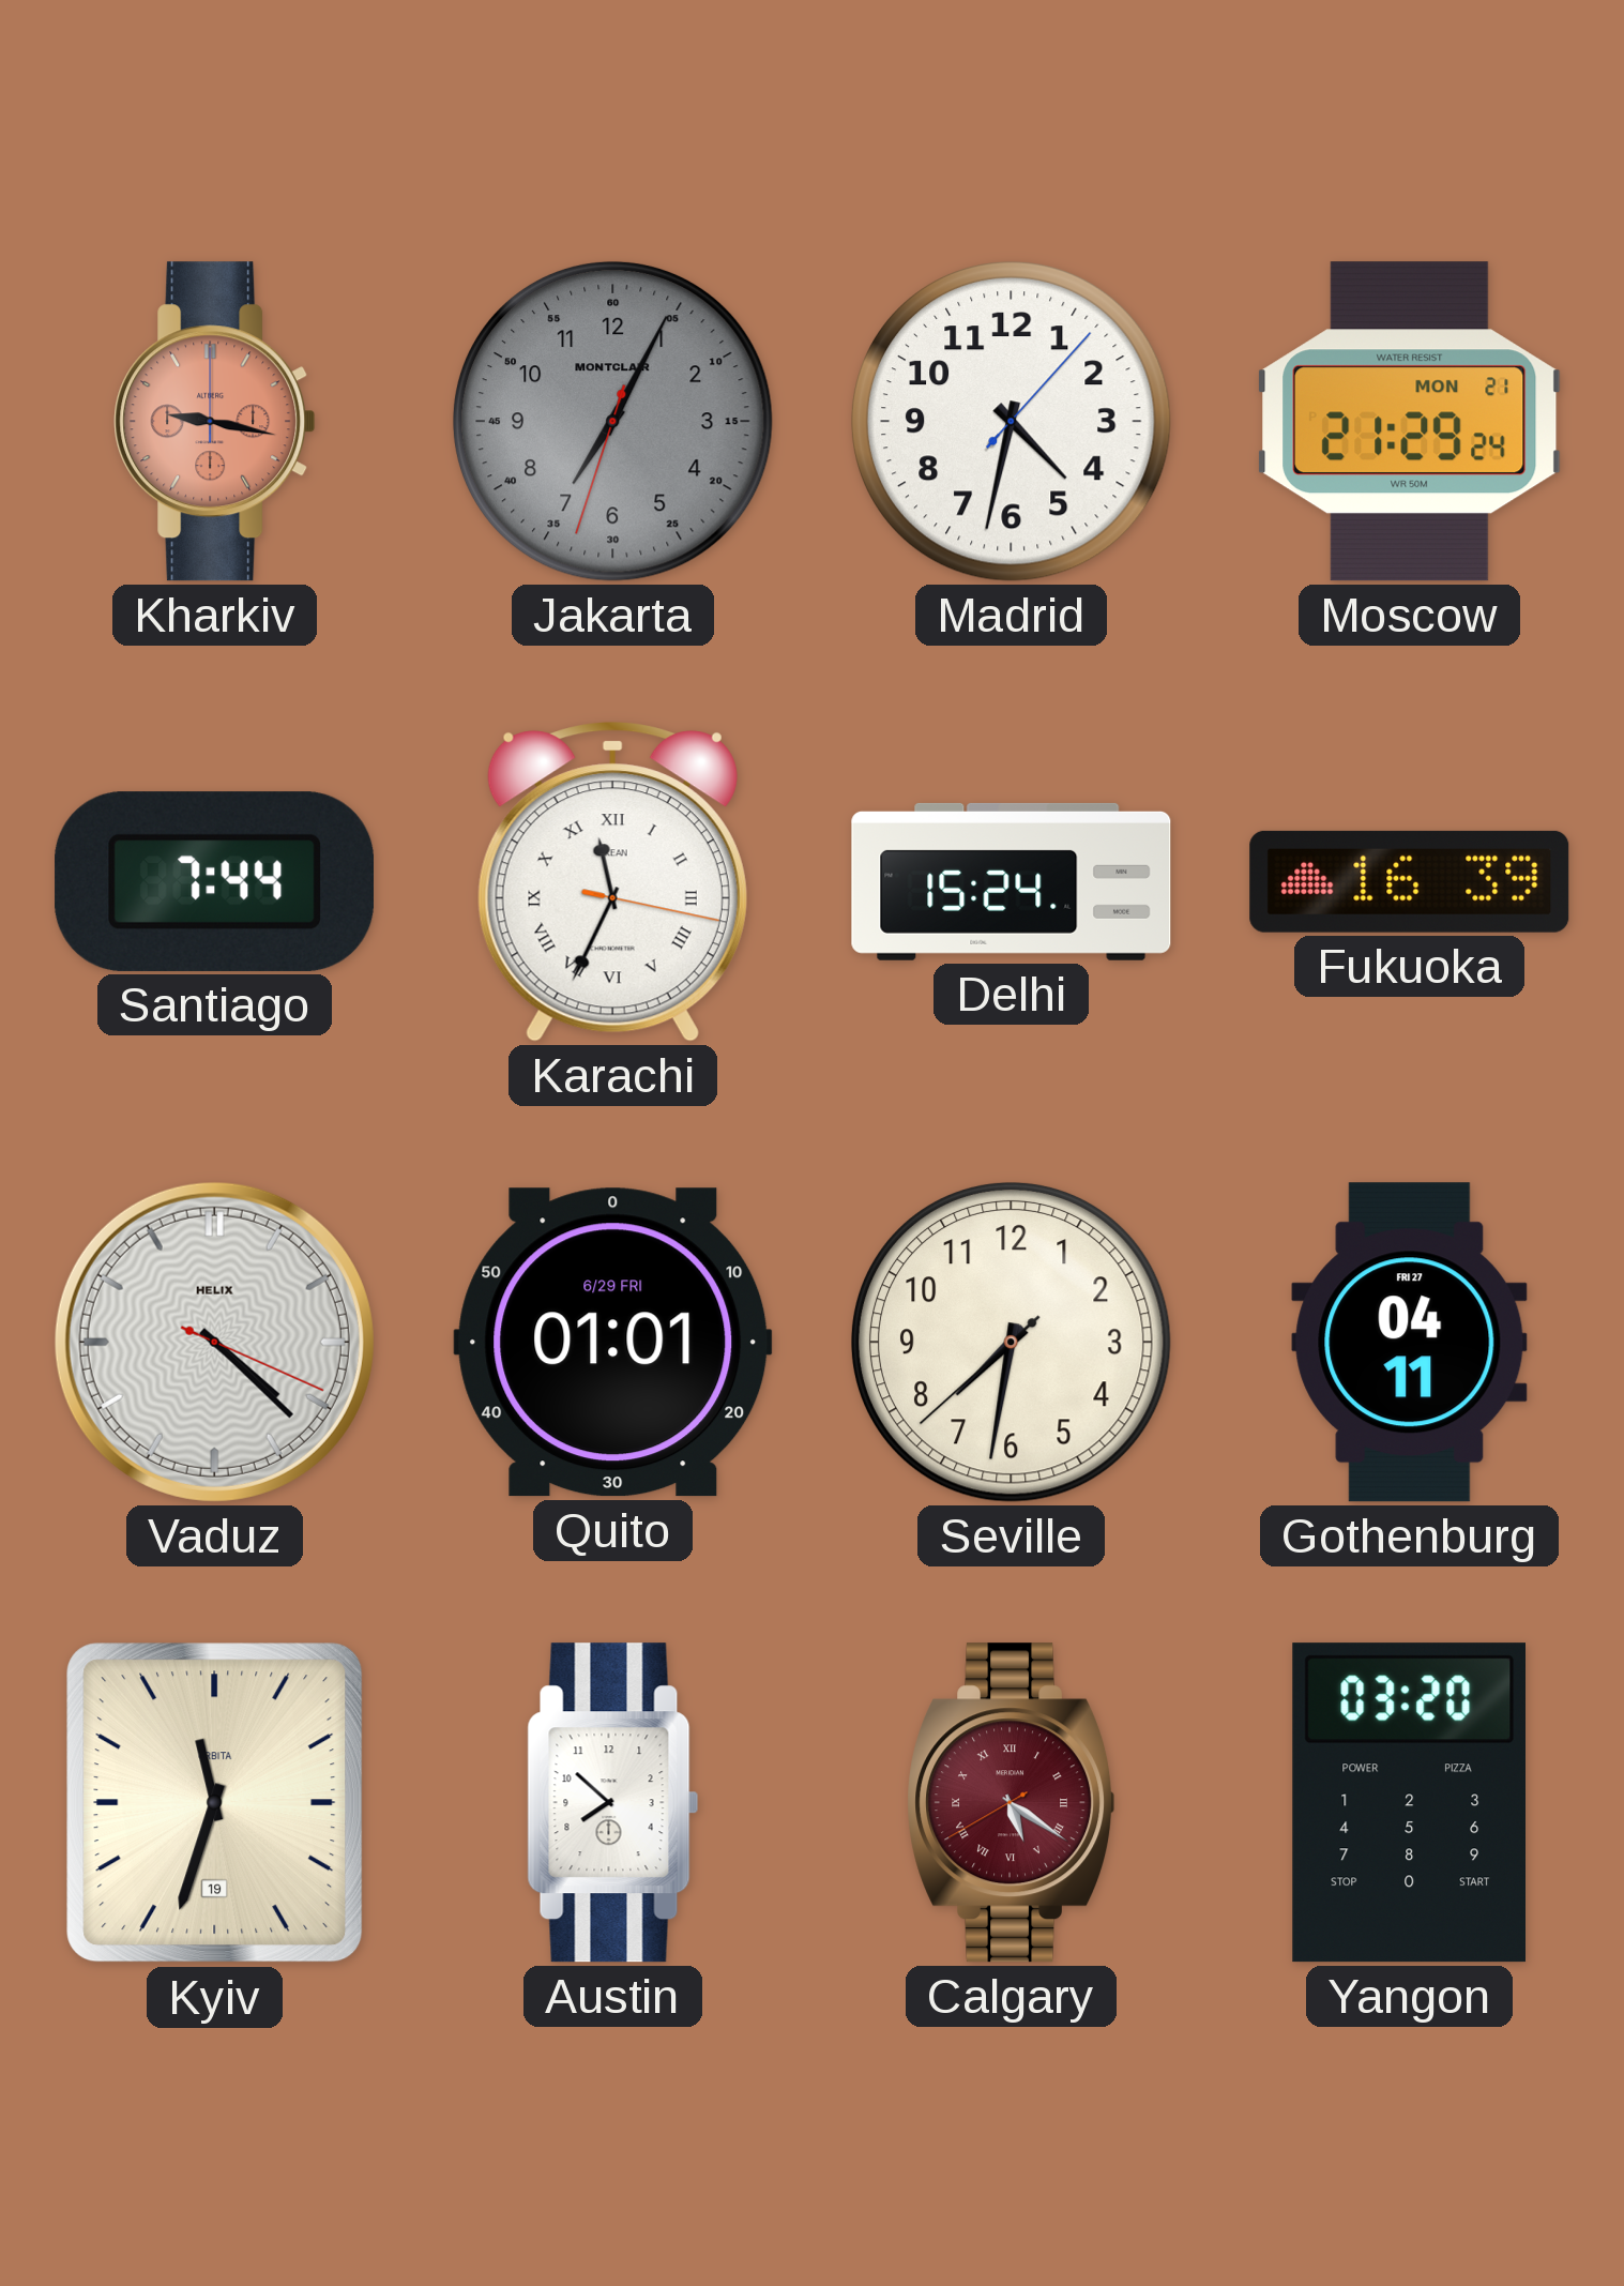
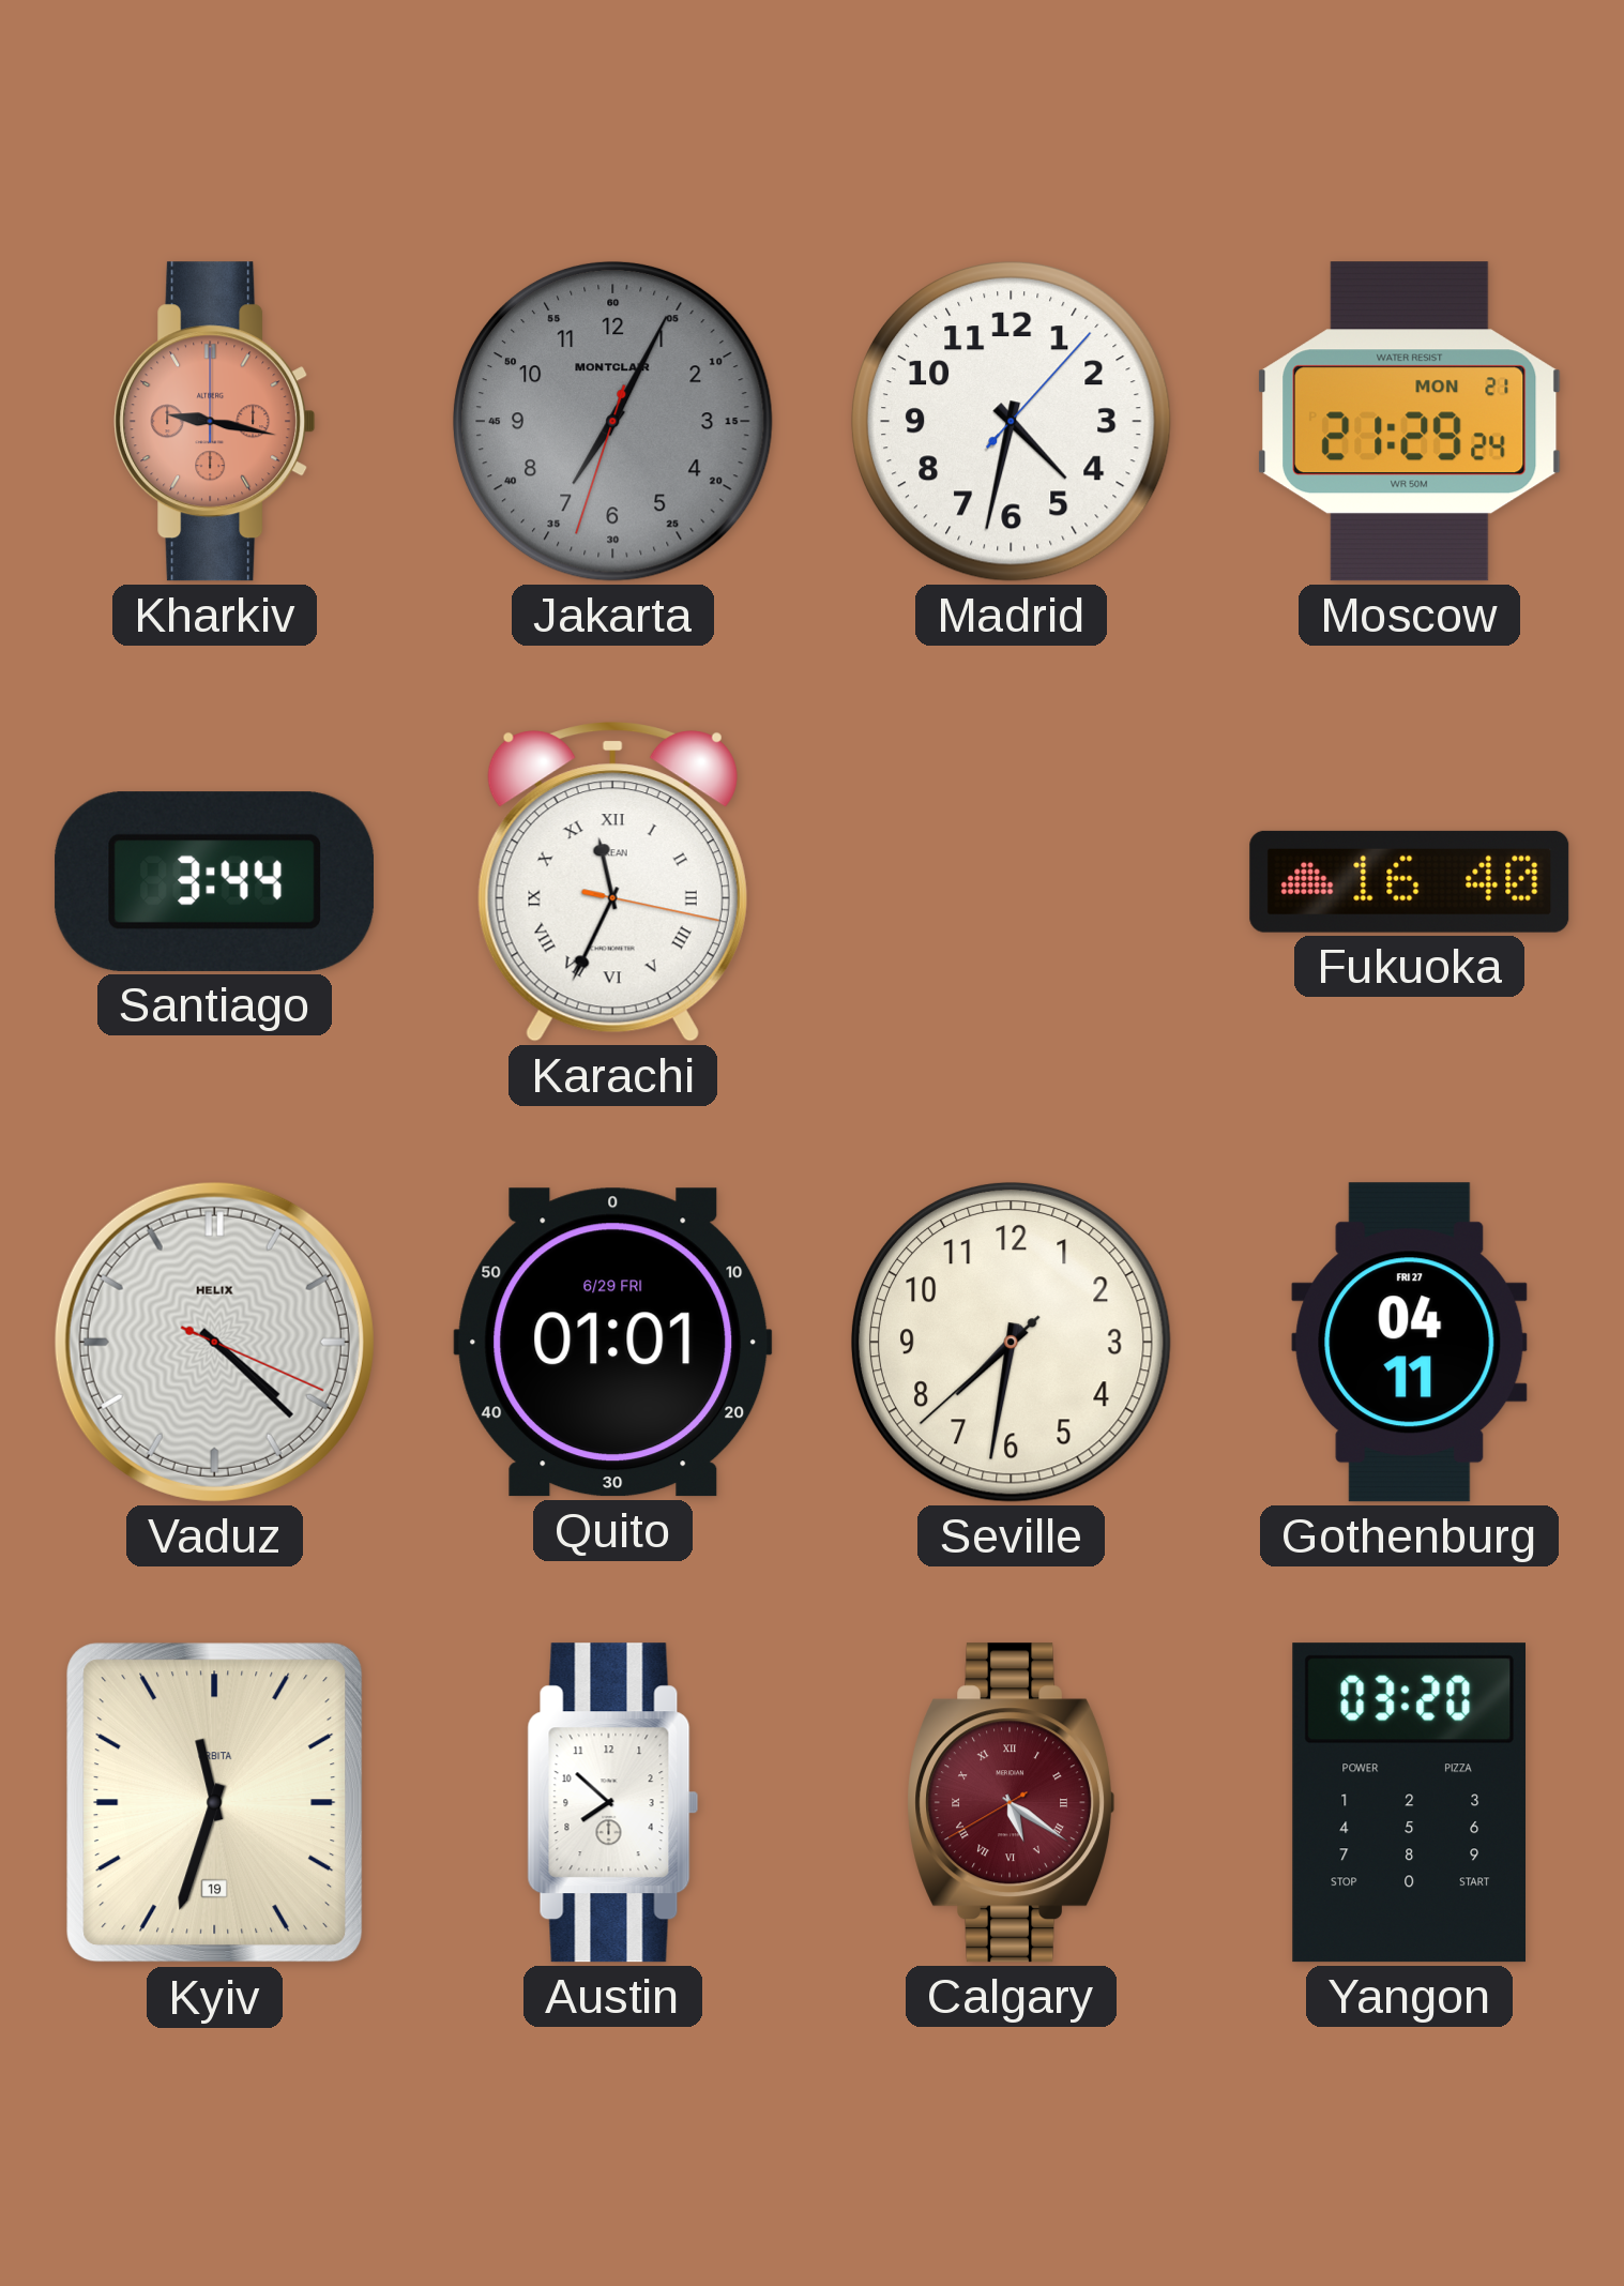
Santiago: 7:44 -> 3:44
Delhi: 15:24 -> none
Fukuoka: 16:39 -> 16:40
